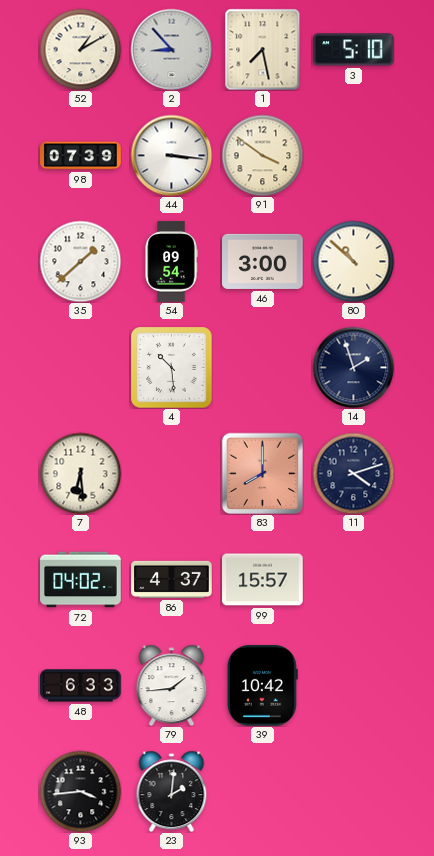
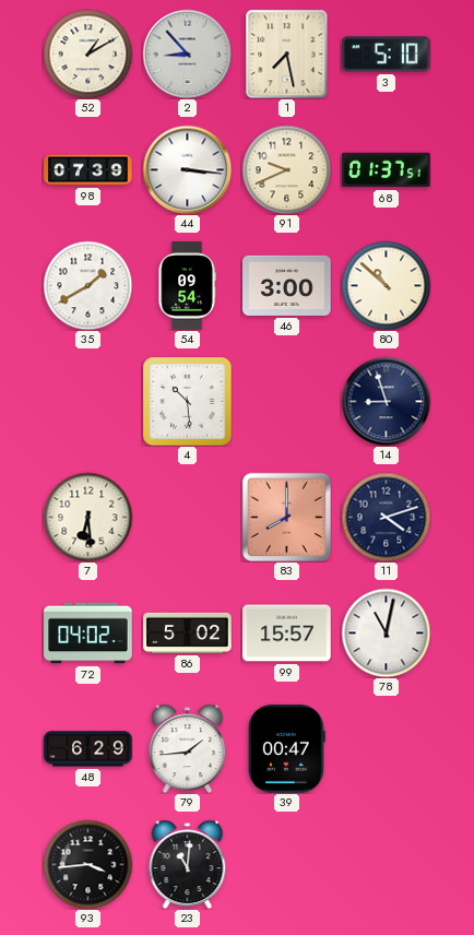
91: 3:51 -> 9:41
68: none -> 01:37
35: 1:38 -> 1:40
14: 1:57 -> 8:57
86: 4:37 -> 5:02
78: none -> 11:02
48: 6:33 -> 6:29
39: 10:42 -> 00:47
23: 2:01 -> 11:01
